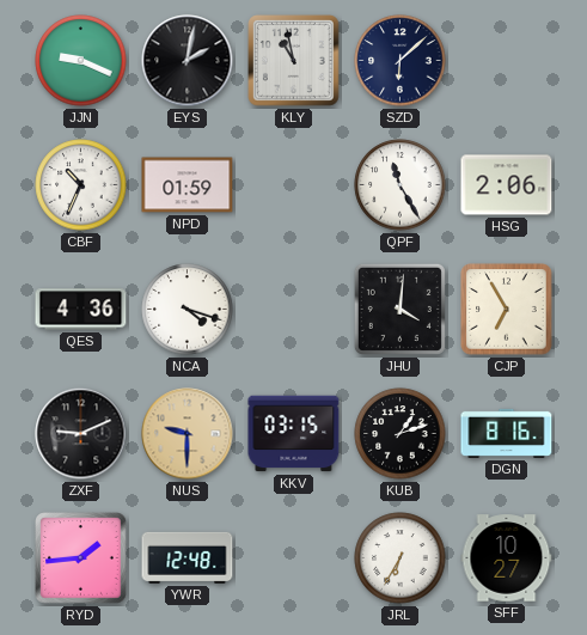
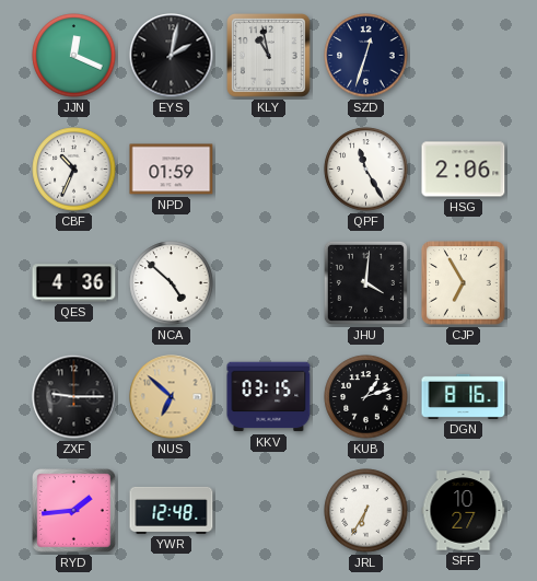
JJN: 9:19 -> 12:19
SZD: 6:08 -> 12:33
NCA: 4:18 -> 4:52
ZXF: 9:11 -> 9:15
NUS: 9:30 -> 6:52
